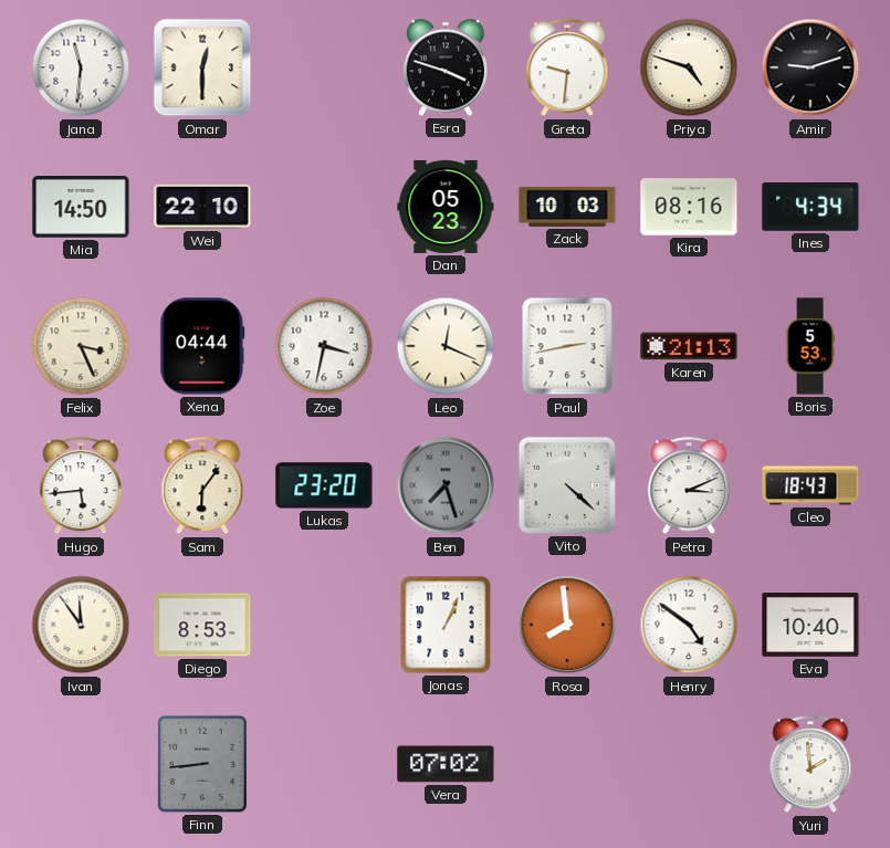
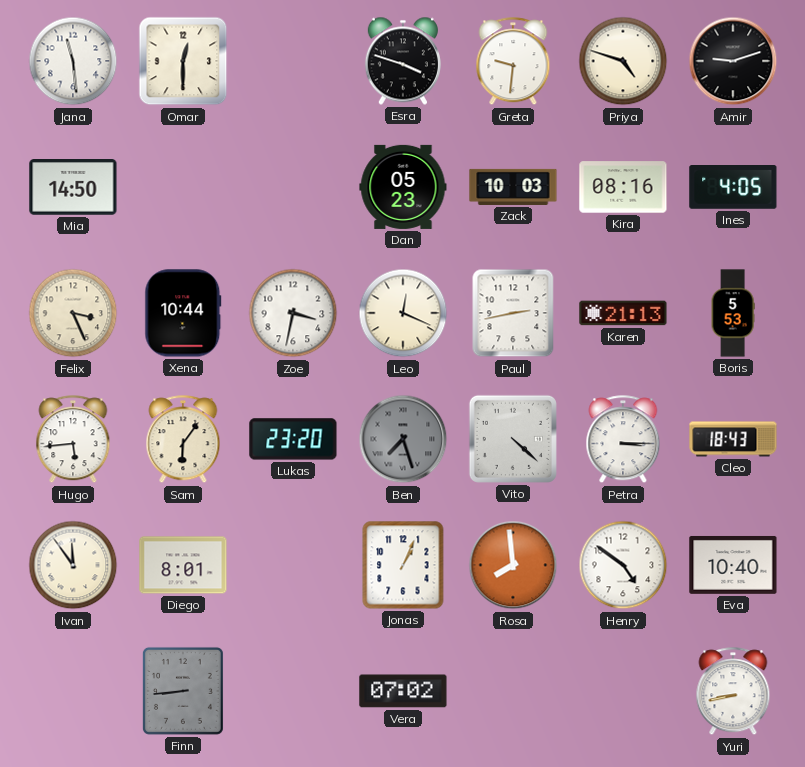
Jana: 11:31 -> 11:29
Wei: 22:10 -> none
Ines: 4:34 -> 4:05
Xena: 04:44 -> 10:44
Petra: 3:11 -> 3:15
Diego: 8:53 -> 8:01
Yuri: 1:59 -> 8:43
